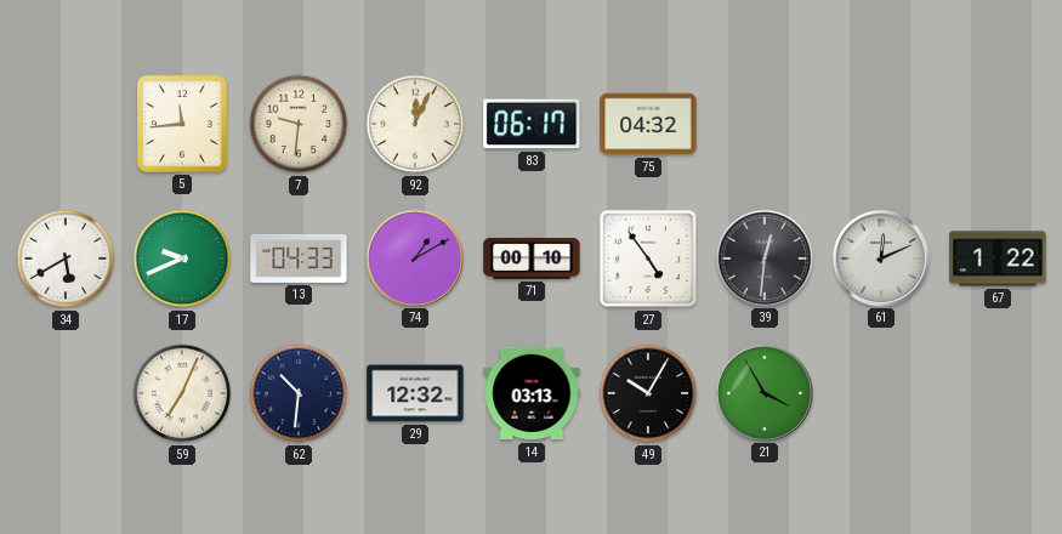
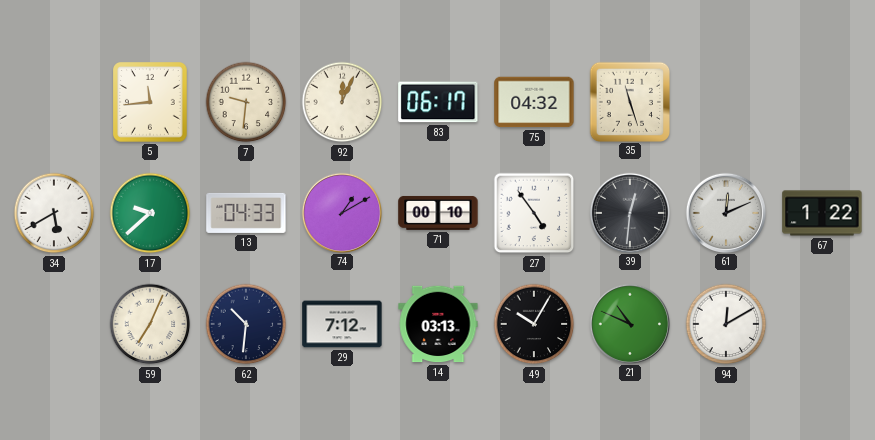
35: none -> 11:27
17: 9:41 -> 9:38
29: 12:32 -> 7:12
21: 3:55 -> 10:49
94: none -> 12:10
